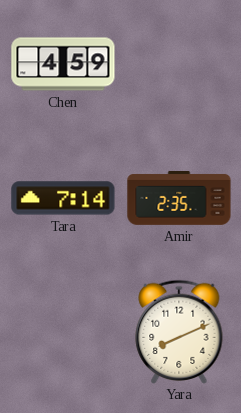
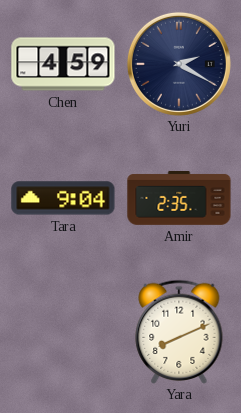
Yuri: none -> 2:20
Tara: 7:14 -> 9:04
